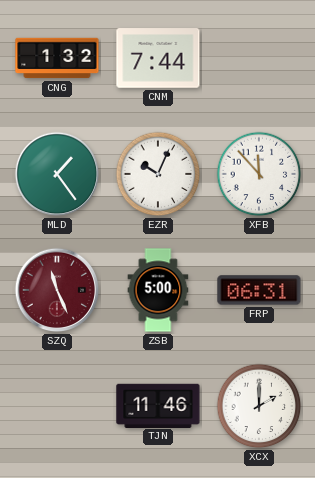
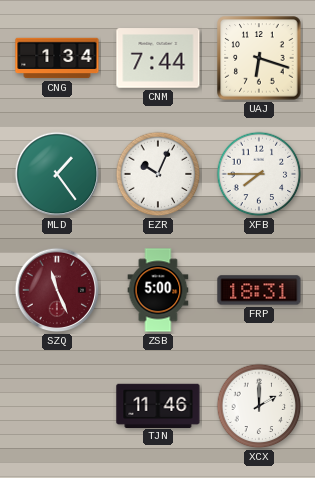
CNG: 1:32 -> 1:34
UAJ: none -> 6:18
XFB: 11:53 -> 7:45
FRP: 06:31 -> 18:31
